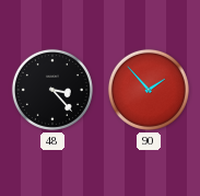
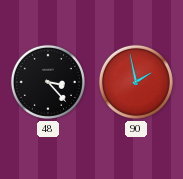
90: 1:53 -> 1:58
